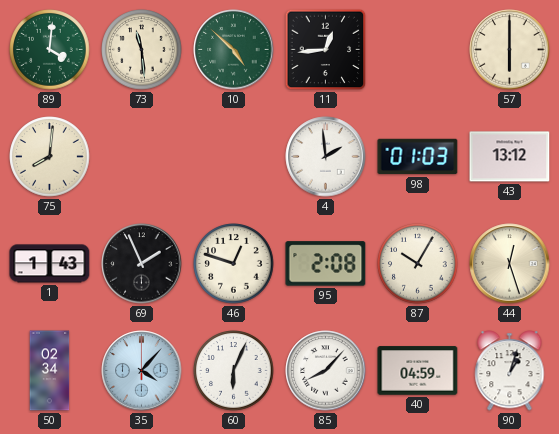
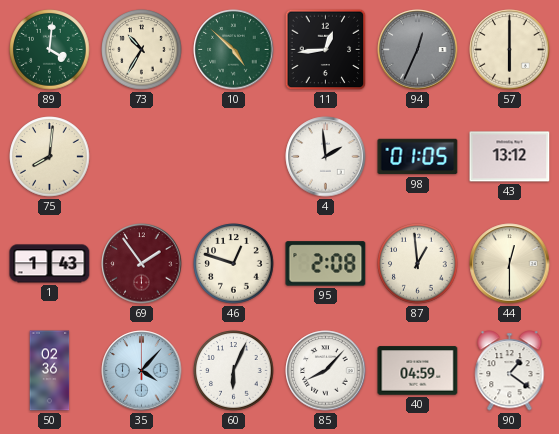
73: 11:29 -> 10:35
94: none -> 12:34
98: 01:03 -> 01:05
69: 1:56 -> 1:54
69 dial: black -> burgundy
87: 10:05 -> 12:59
44: 12:27 -> 12:30
50: 02:34 -> 02:36
90: 1:03 -> 1:21
